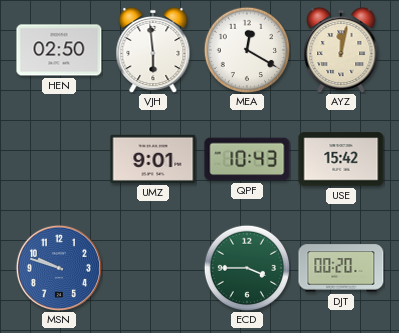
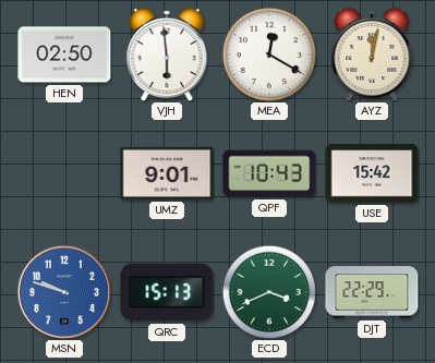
QRC: none -> 15:13
ECD: 3:45 -> 3:41
DJT: 00:20 -> 22:29
